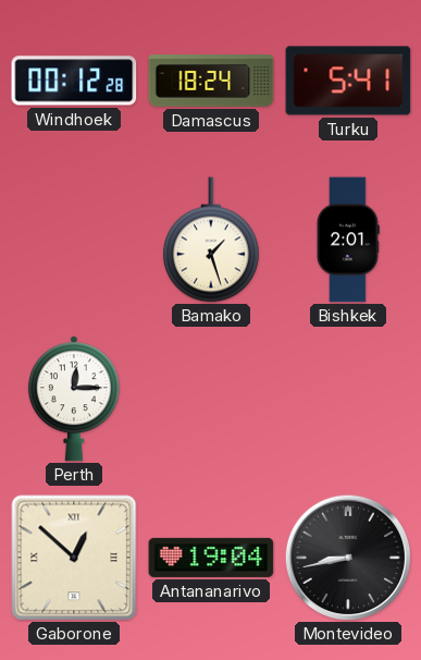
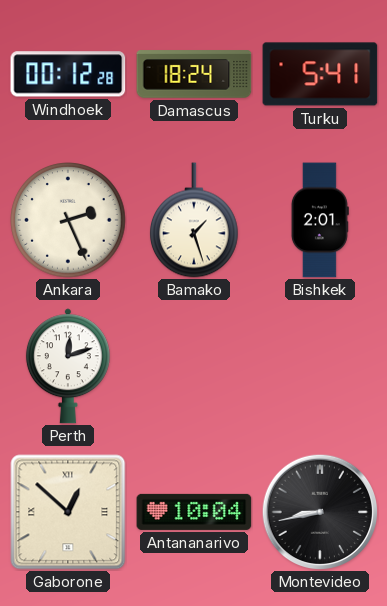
Ankara: none -> 2:26
Perth: 12:15 -> 12:12
Antananarivo: 19:04 -> 10:04
